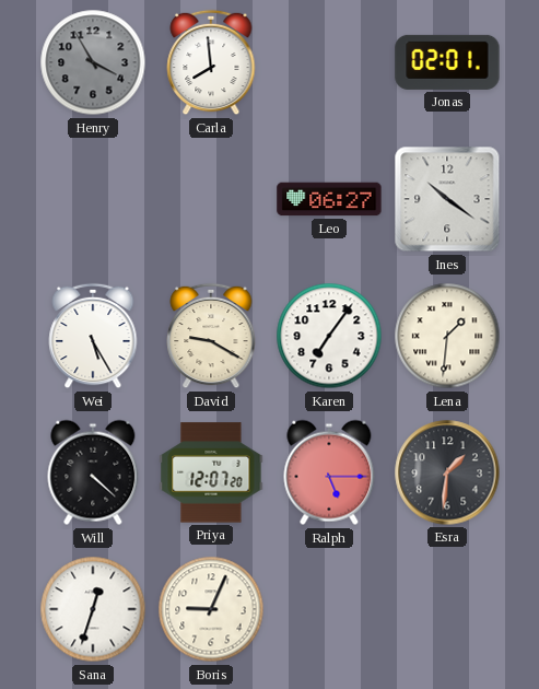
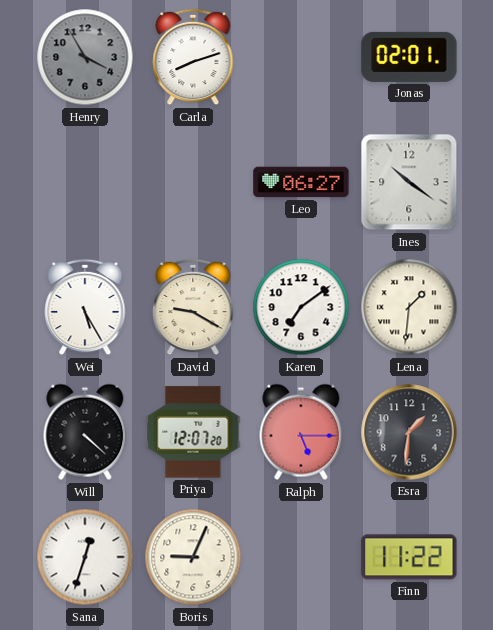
Carla: 7:59 -> 8:12
Karen: 7:06 -> 7:09
Finn: none -> 11:22
